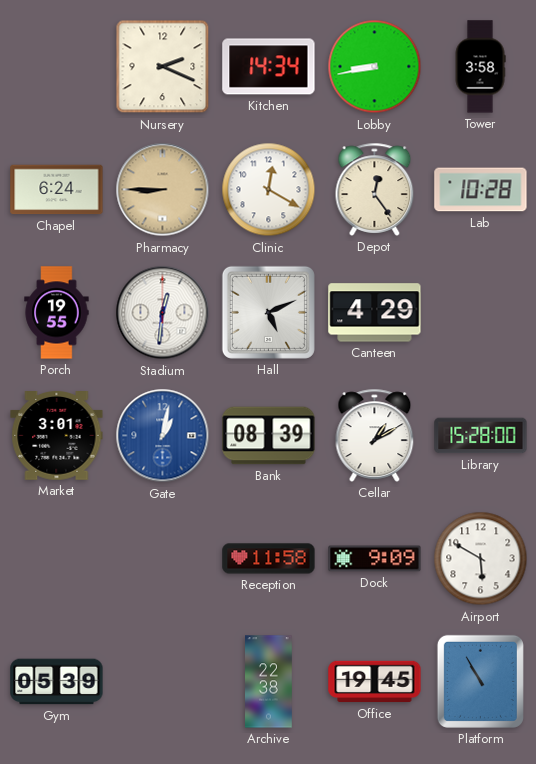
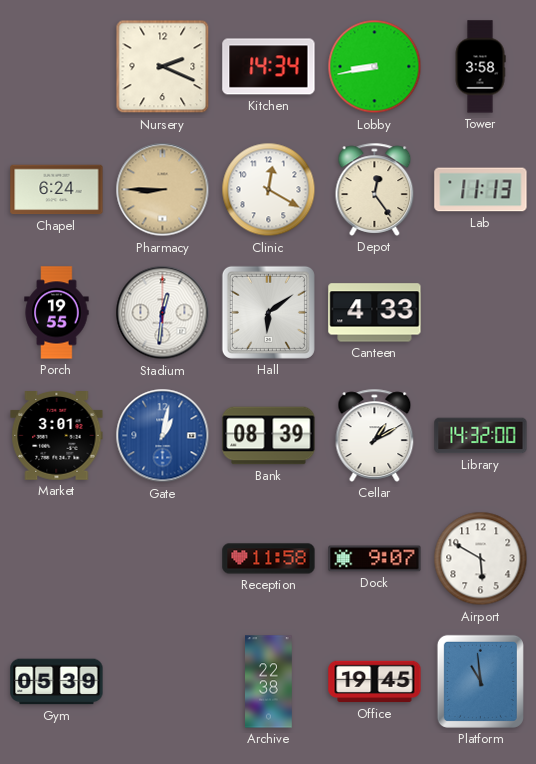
Lab: 10:28 -> 11:13
Hall: 5:11 -> 6:09
Canteen: 4:29 -> 4:33
Library: 15:28 -> 14:32
Dock: 9:09 -> 9:07
Platform: 10:55 -> 10:59
